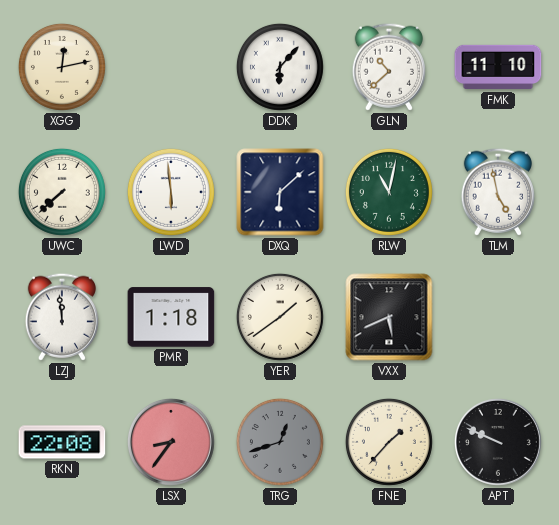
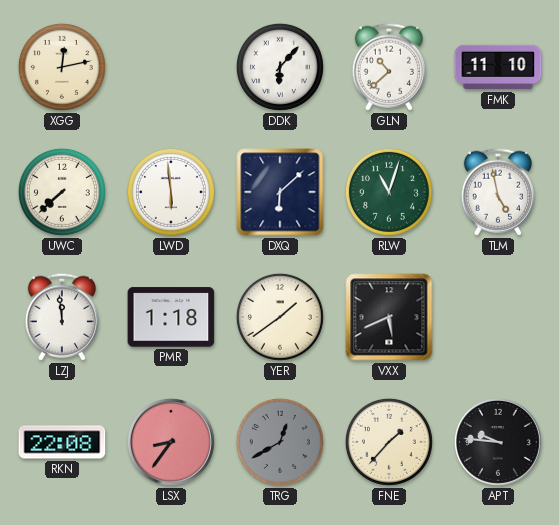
RLW: 11:02 -> 11:03
TRG: 12:42 -> 12:40
APT: 9:49 -> 9:46
